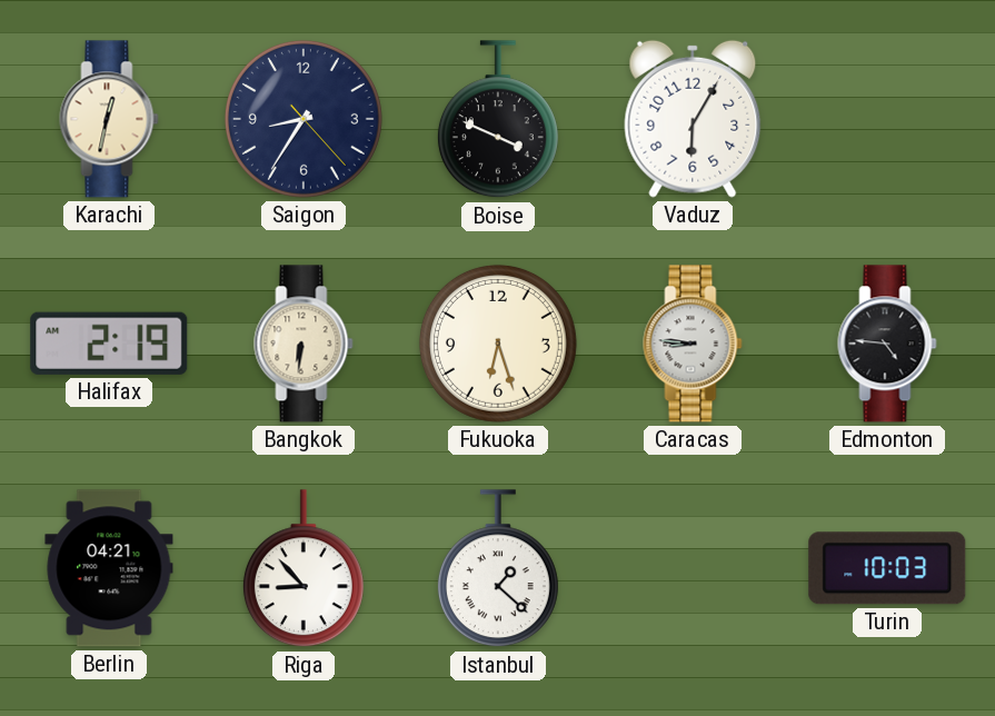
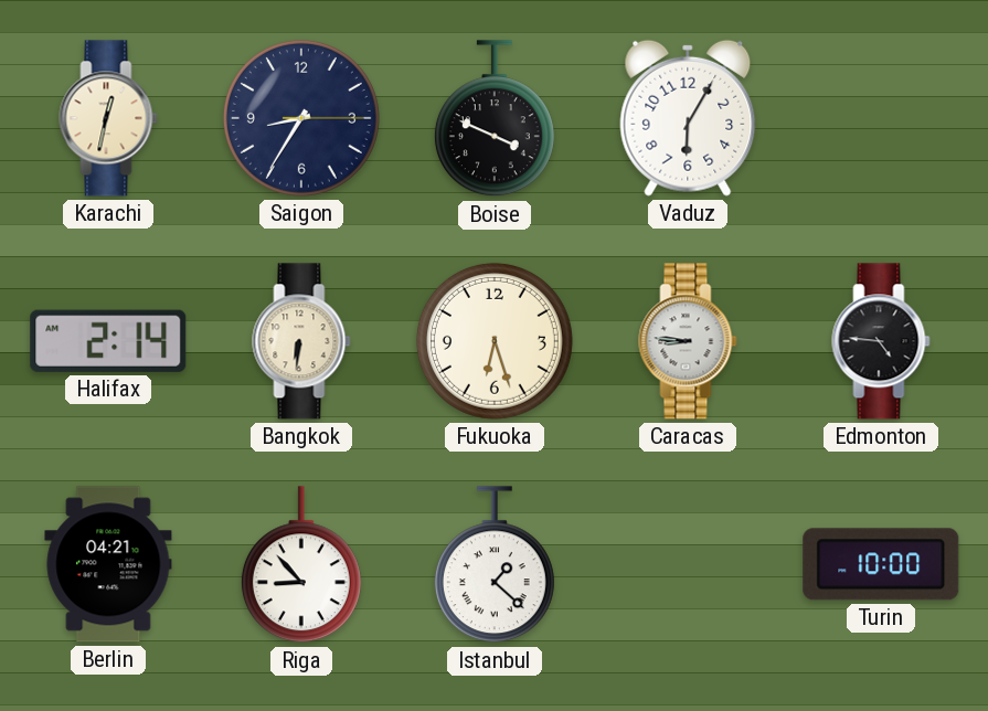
Saigon: 8:35:23 -> 8:35:15
Halifax: 2:19 -> 2:14
Turin: 10:03 -> 10:00
